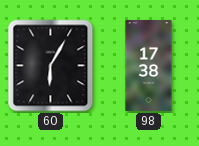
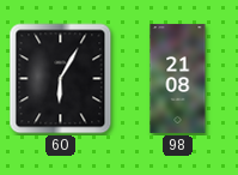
98: 17:38 -> 21:08
